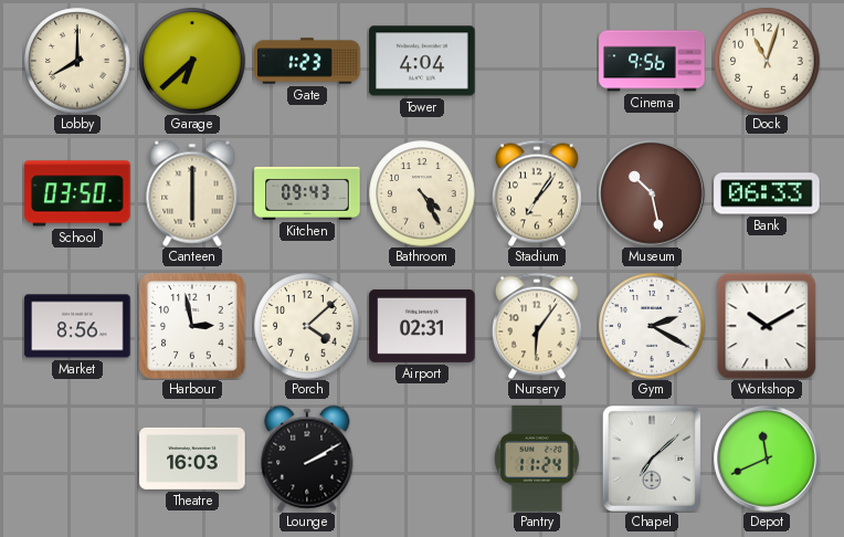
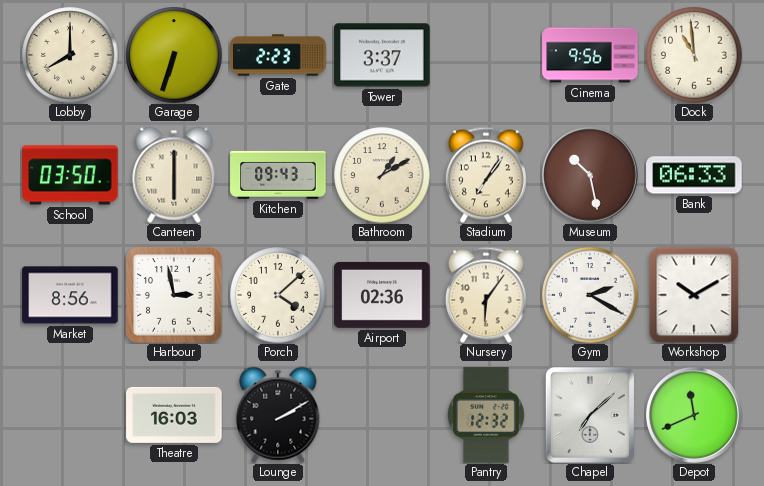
Garage: 6:38 -> 6:33
Gate: 1:23 -> 2:23
Tower: 4:04 -> 3:37
Dock: 11:03 -> 10:59
Bathroom: 4:25 -> 1:10
Airport: 02:31 -> 02:36
Pantry: 11:24 -> 12:32
